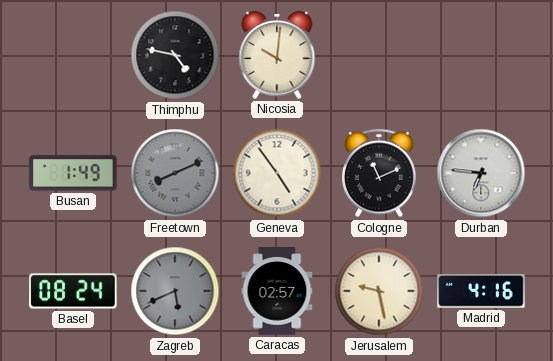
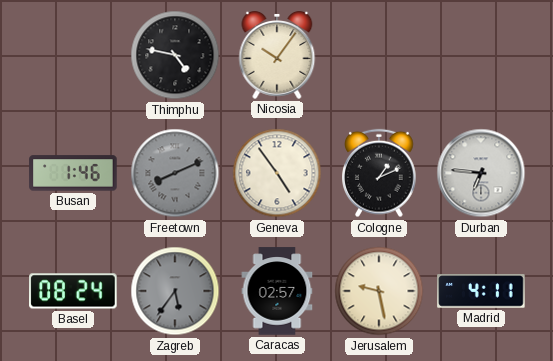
Nicosia: 10:01 -> 10:06
Busan: 1:49 -> 1:46
Cologne: 11:11 -> 1:11
Zagreb: 5:41 -> 5:36
Madrid: 4:16 -> 4:11
